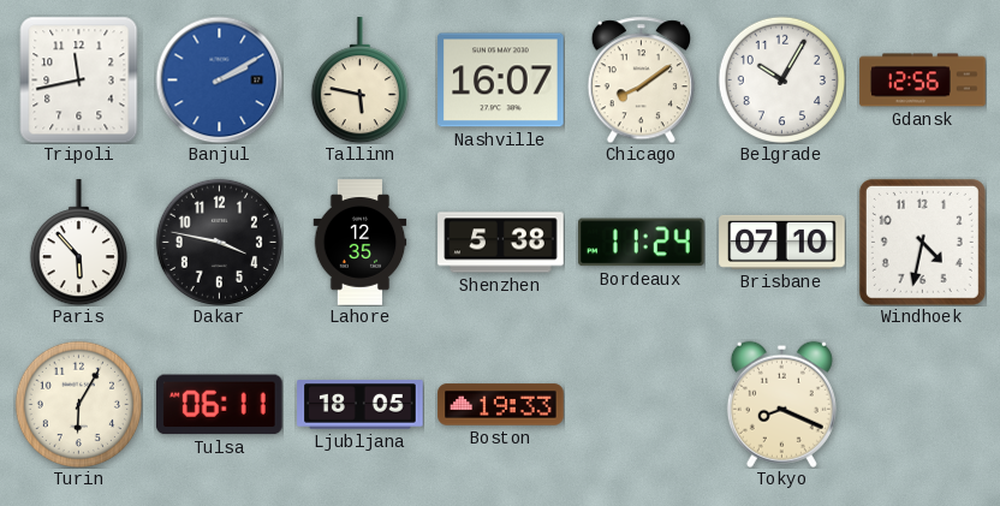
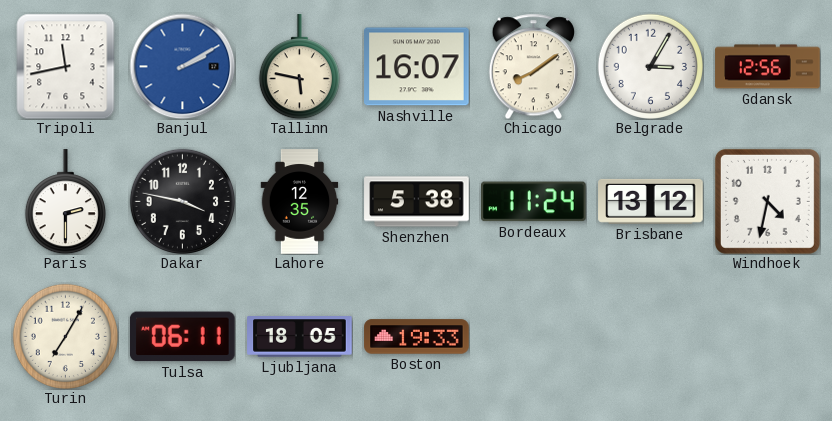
Belgrade: 10:05 -> 3:05
Paris: 5:53 -> 2:30
Brisbane: 07:10 -> 13:12
Turin: 6:05 -> 7:05
Tokyo: 8:19 -> none
